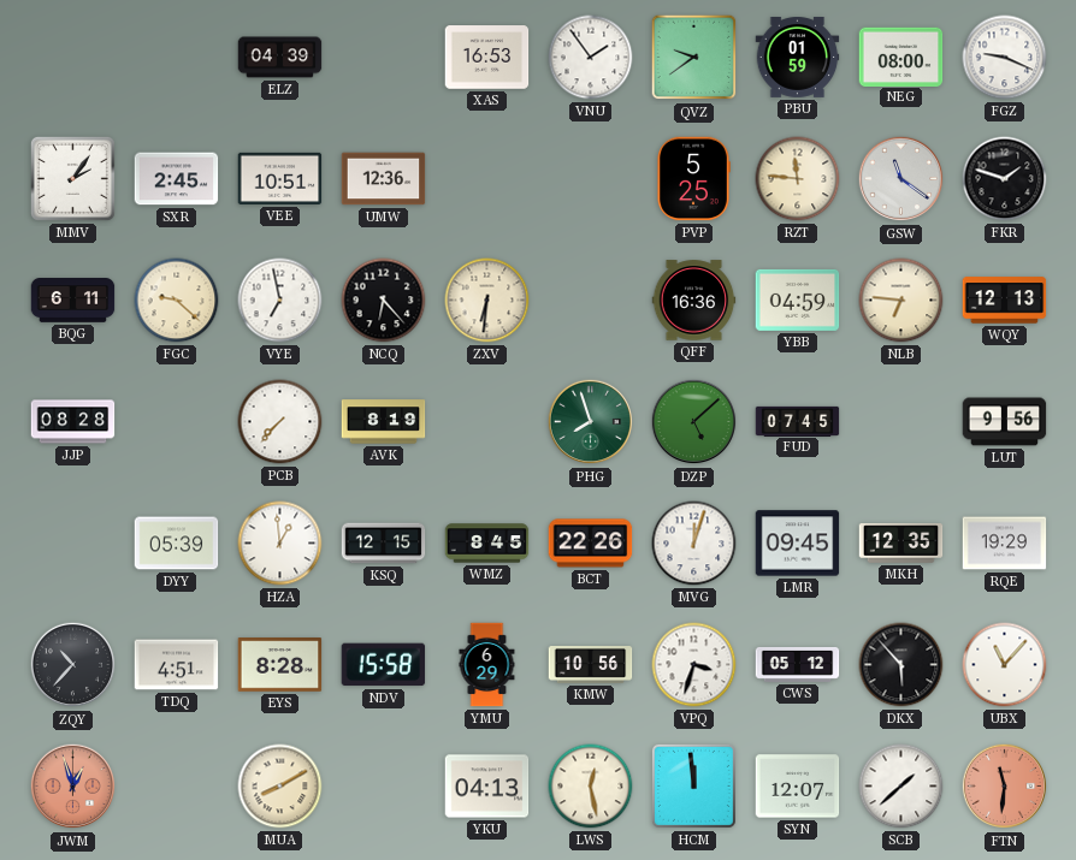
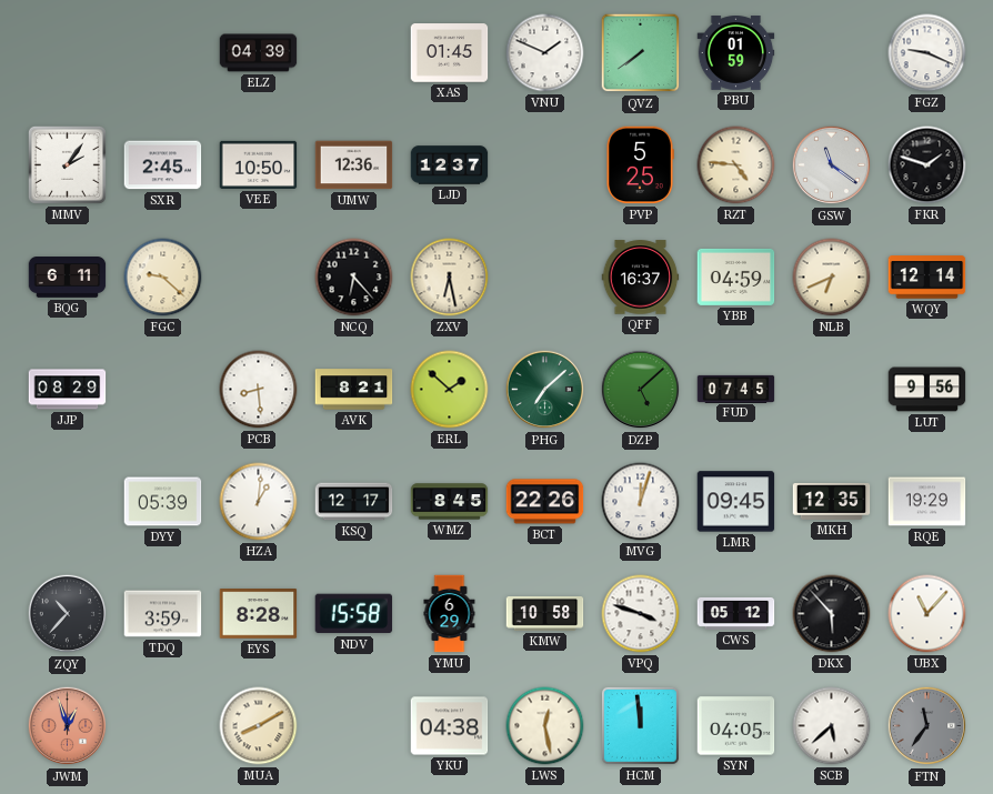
XAS: 16:53 -> 01:45
VNU: 1:54 -> 1:49
QVZ: 9:39 -> 7:39
NEG: 08:00 -> none
VEE: 10:51 -> 10:50
LJD: none -> 12:37
RZT: 11:46 -> 4:46
VYE: 6:58 -> none
ZXV: 6:31 -> 6:28
QFF: 16:36 -> 16:37
NLB: 6:46 -> 6:41
WQY: 12:13 -> 12:14
JJP: 08:28 -> 08:29
PCB: 7:37 -> 8:29
AVK: 8:19 -> 8:21
ERL: none -> 1:52
PHG: 7:57 -> 7:08
HZA: 12:59 -> 1:01
KSQ: 12:15 -> 12:17
TDQ: 4:51 -> 3:59
KMW: 10:56 -> 10:58
VPQ: 3:33 -> 3:48
YKU: 04:13 -> 04:38
SYN: 12:07 -> 04:05
SCB: 1:38 -> 5:38
FTN: 11:31 -> 11:36
FTN dial: salmon -> grey
